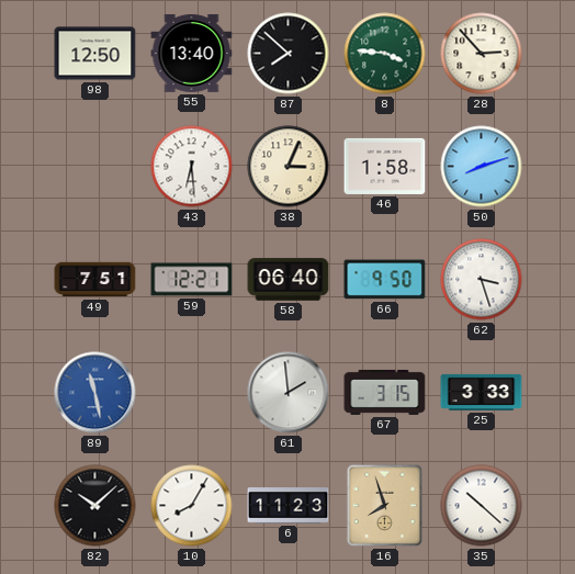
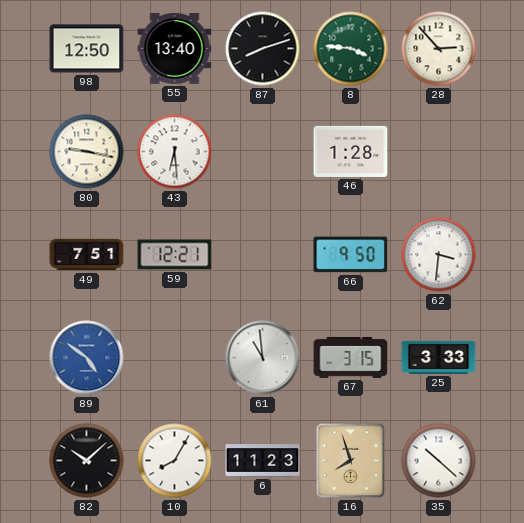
87: 7:52 -> 8:12
80: none -> 9:17
38: 3:04 -> none
46: 1:58 -> 1:28
50: 8:12 -> none
58: 06:40 -> none
62: 3:27 -> 3:31
89: 11:28 -> 4:51
61: 1:59 -> 10:59
